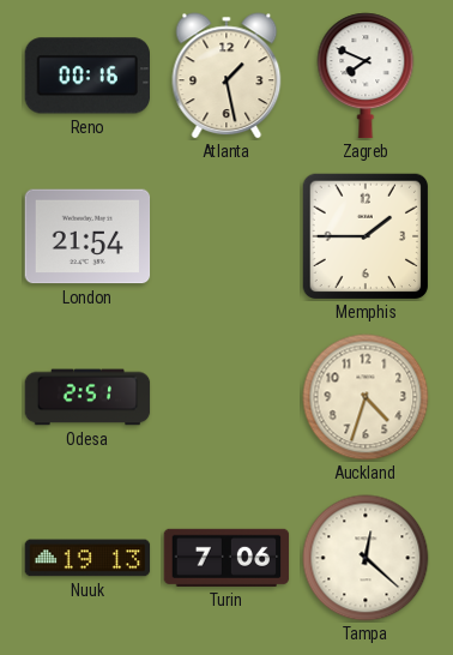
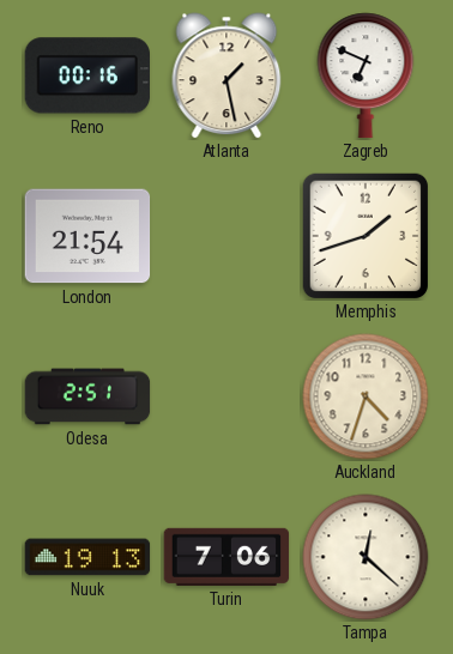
Zagreb: 7:49 -> 6:49
Memphis: 1:45 -> 1:42
